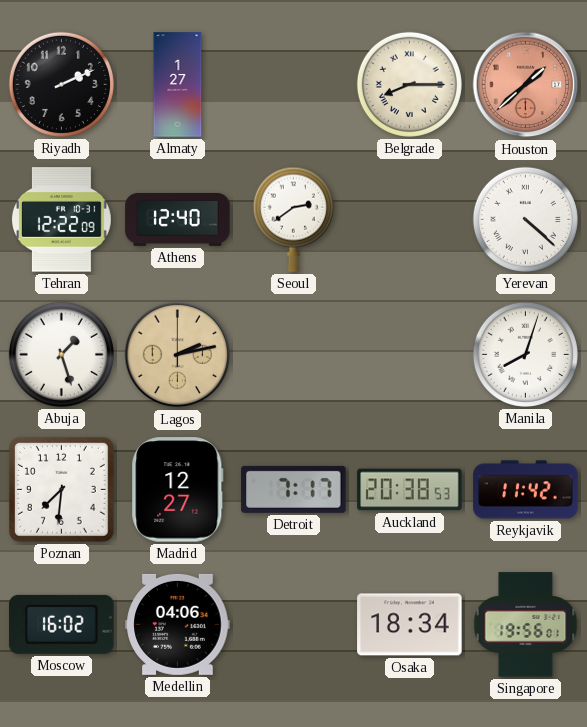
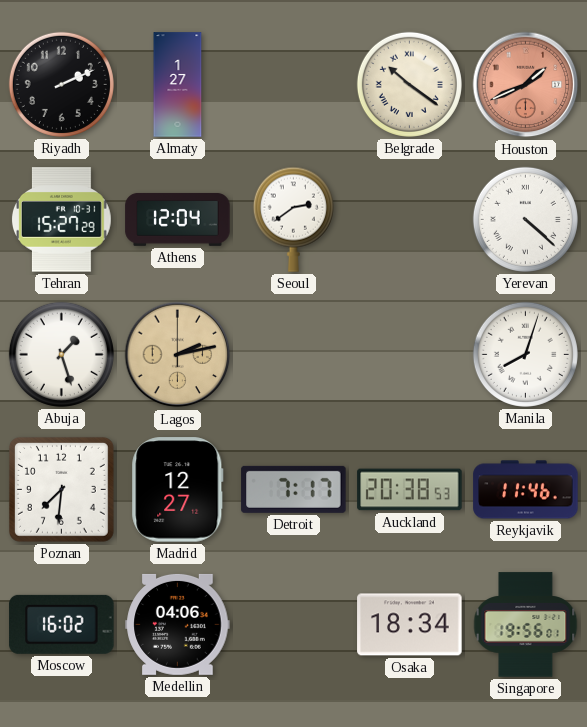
Belgrade: 8:15 -> 10:21
Houston: 1:38 -> 1:41
Tehran: 12:22 -> 15:27
Athens: 12:40 -> 12:04
Reykjavik: 11:42 -> 11:46
